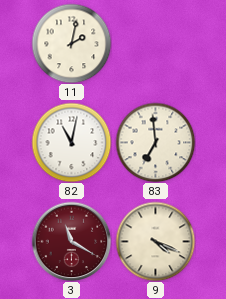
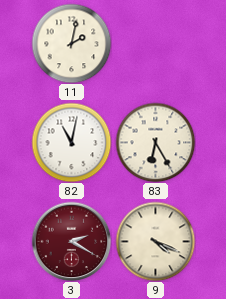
83: 6:59 -> 6:25
3: 11:20 -> 2:20
